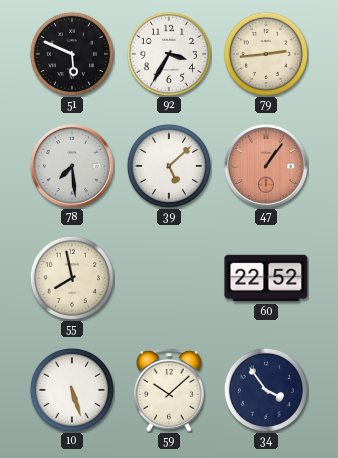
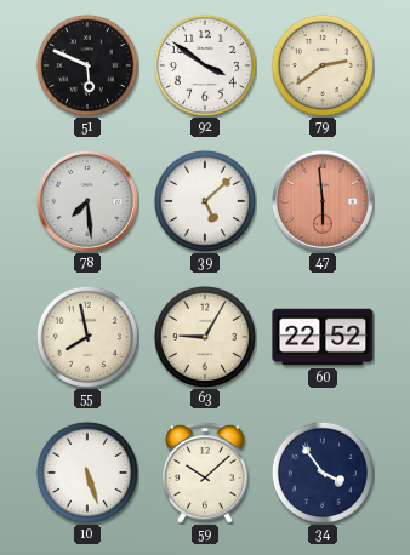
92: 3:35 -> 3:51
79: 2:44 -> 2:39
47: 1:06 -> 5:59
63: none -> 9:05
